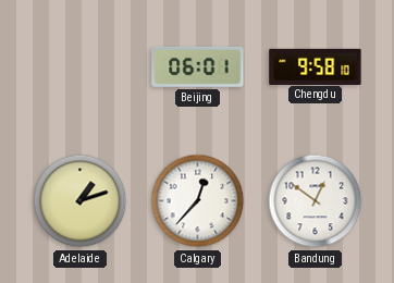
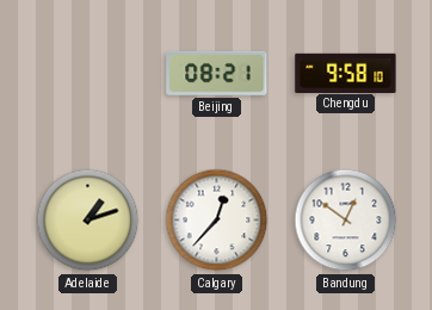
Beijing: 06:01 -> 08:21
